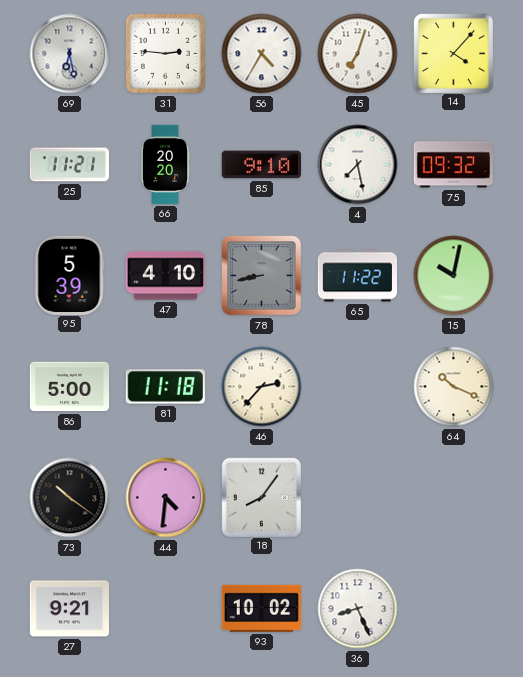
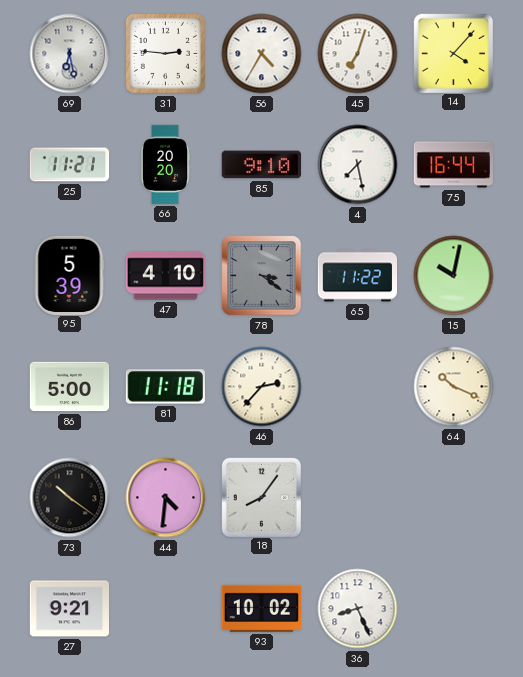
75: 09:32 -> 16:44
78: 8:43 -> 3:21
